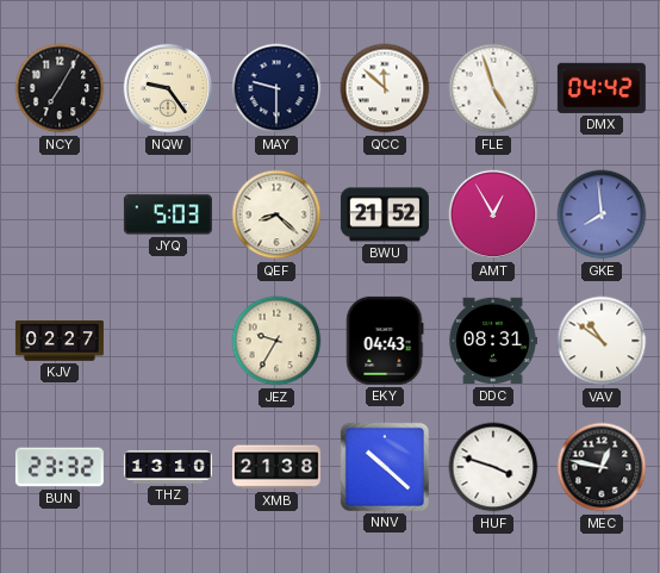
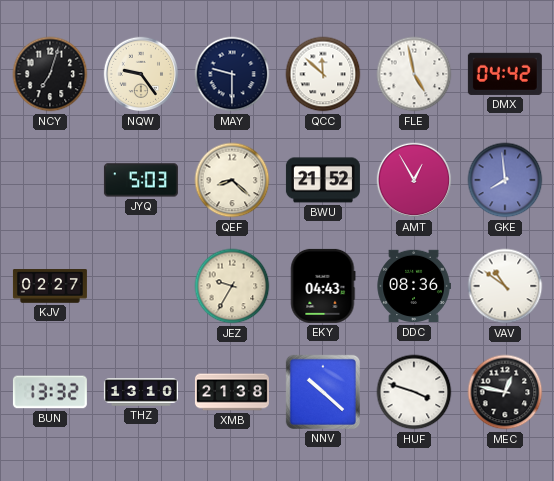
NCY: 7:05 -> 7:03
FLE: 4:57 -> 4:58
DDC: 08:31 -> 08:36
BUN: 23:32 -> 13:32
